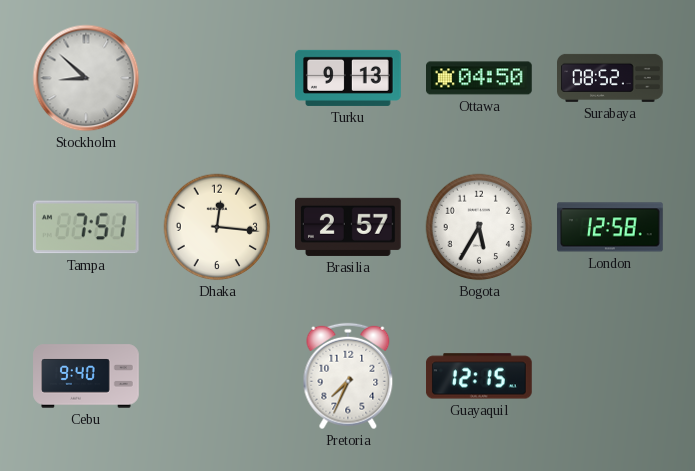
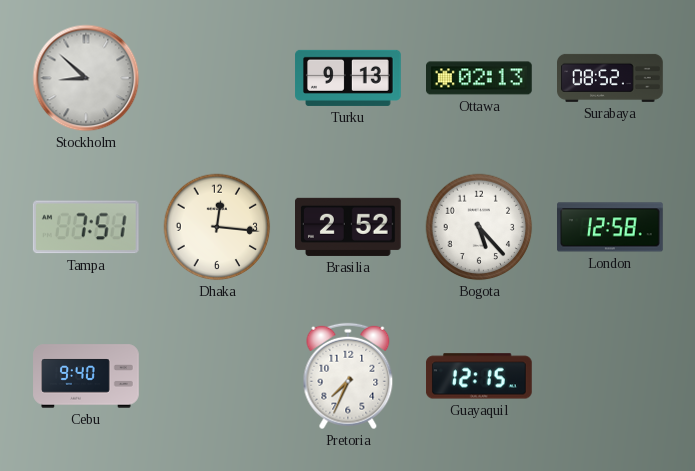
Ottawa: 04:50 -> 02:13
Brasilia: 2:57 -> 2:52
Bogota: 5:35 -> 5:23
